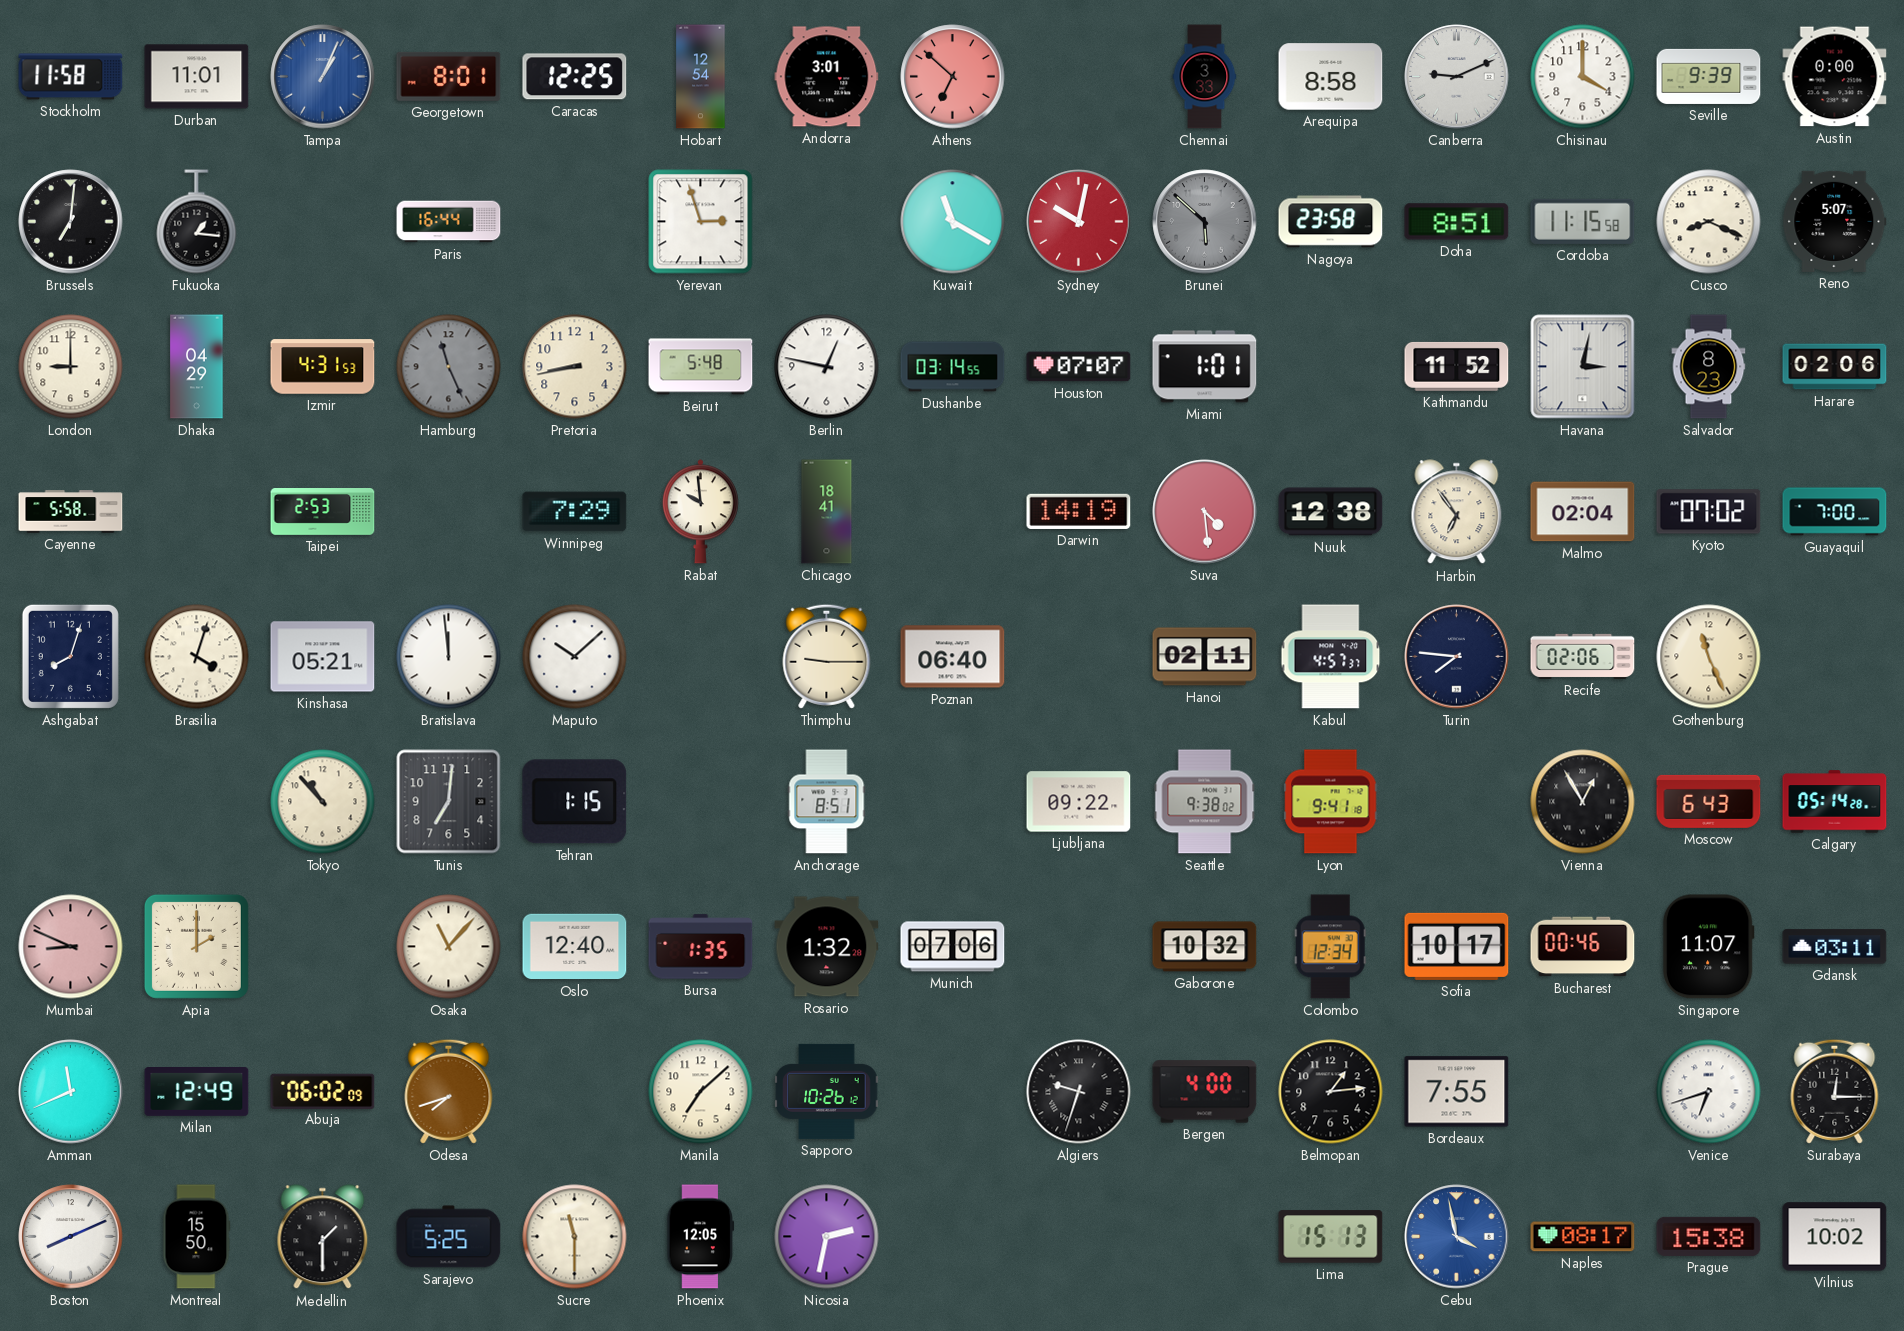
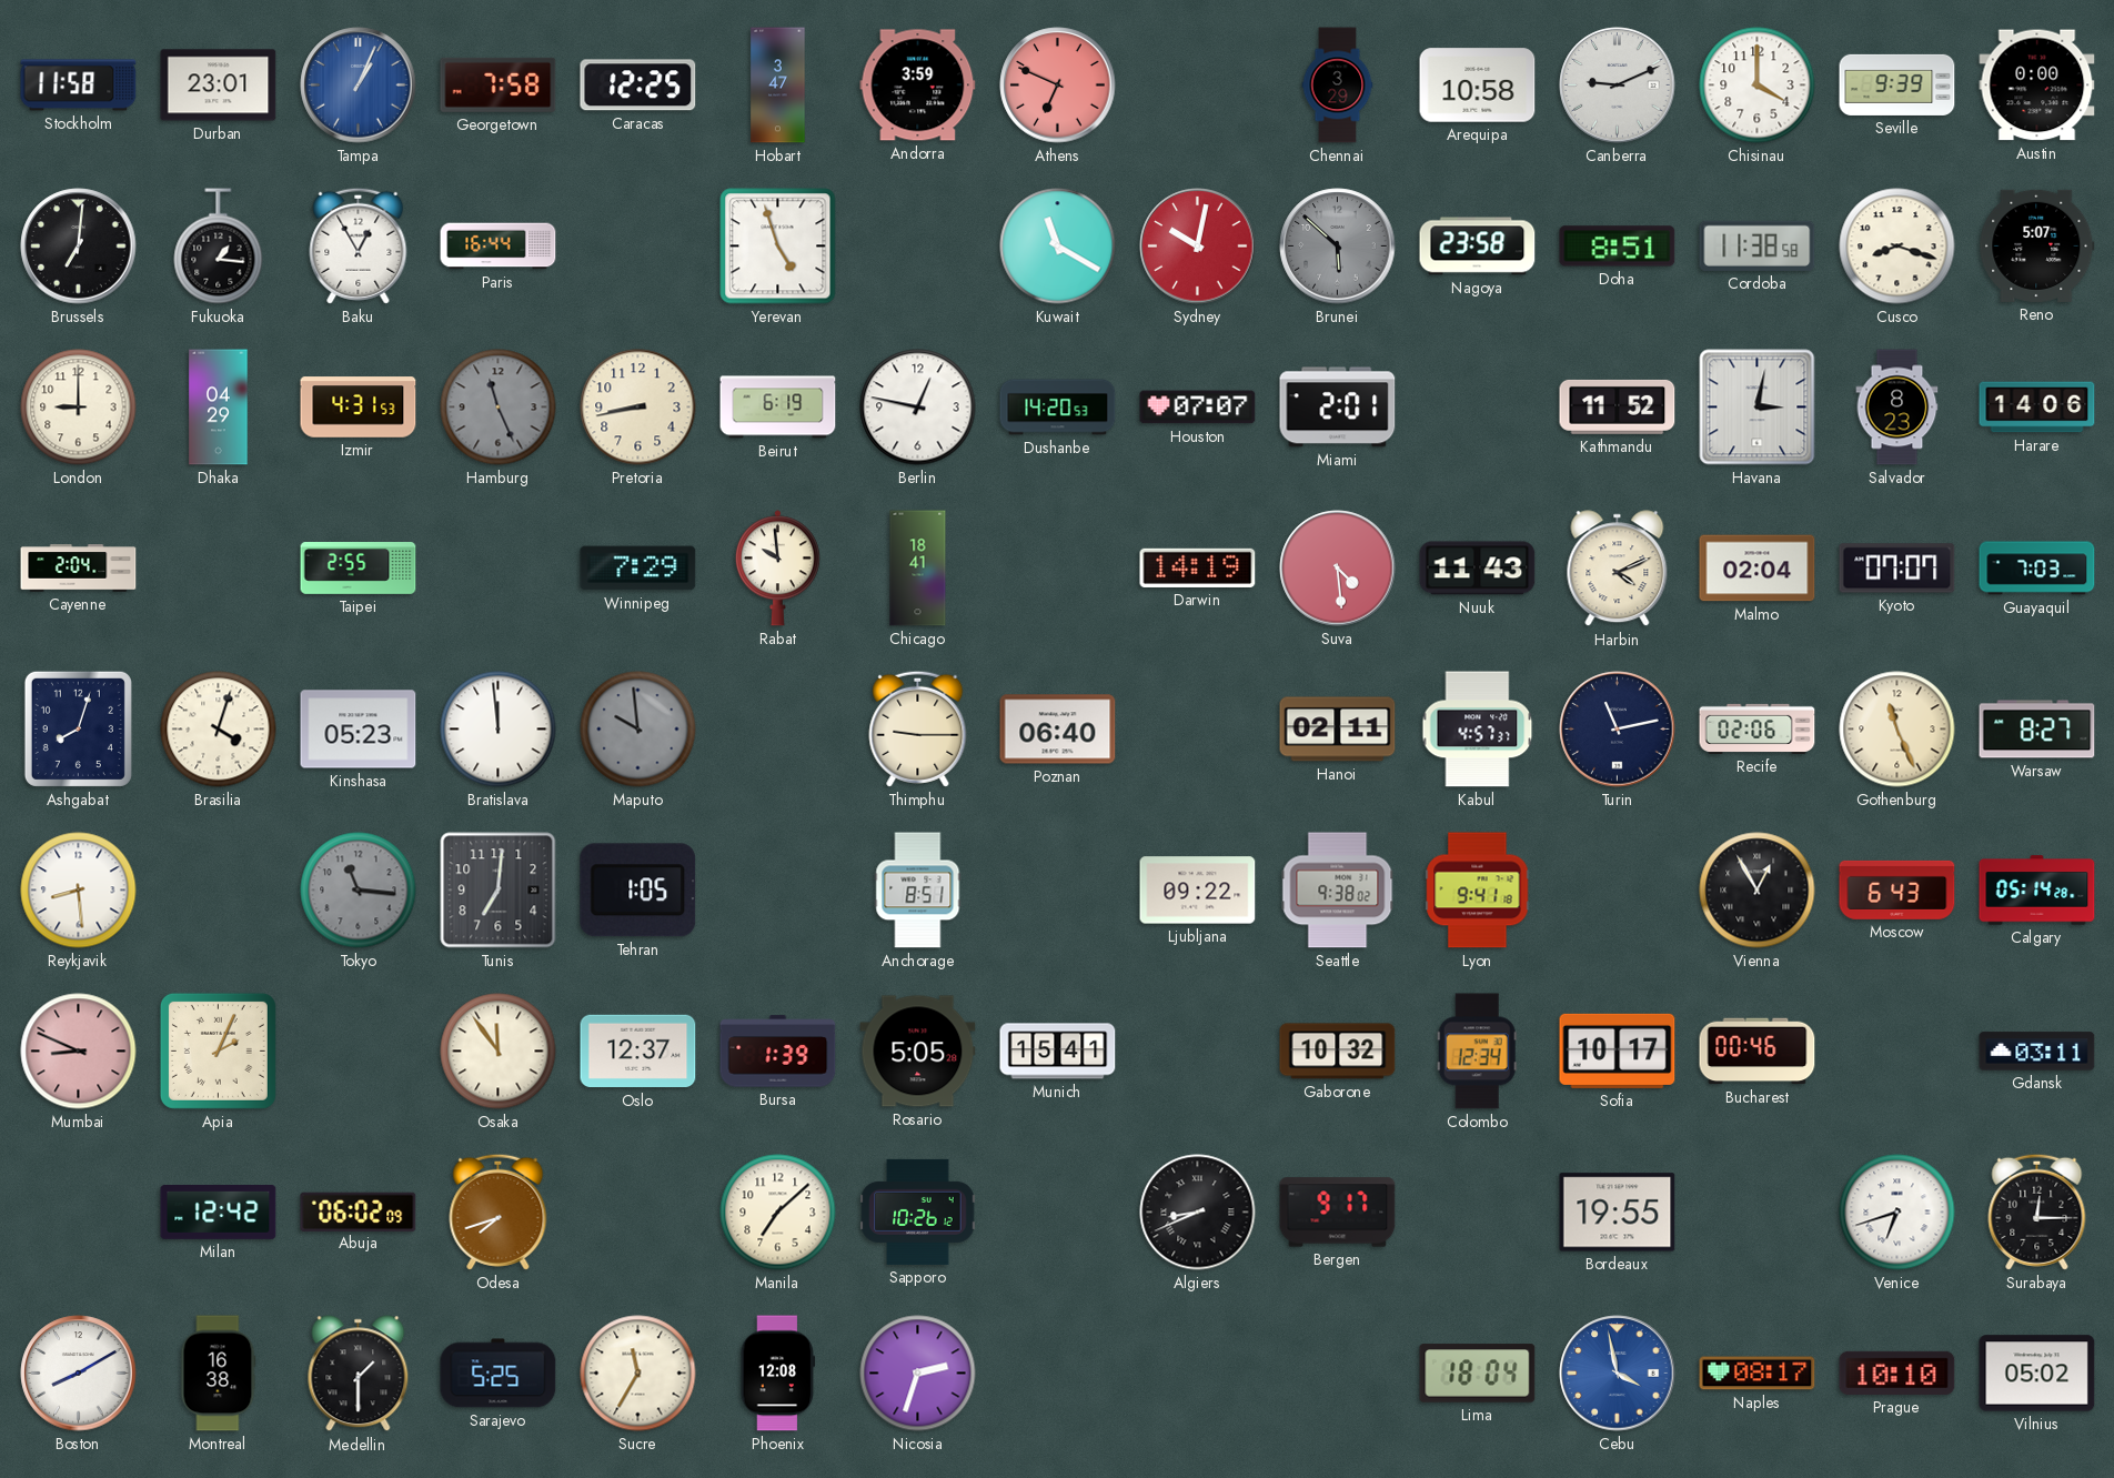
Durban: 11:01 -> 23:01
Georgetown: 8:01 -> 7:58
Hobart: 12:54 -> 3:47
Andorra: 3:01 -> 3:59
Athens: 6:52 -> 6:49
Chennai: 3:33 -> 3:29
Arequipa: 8:58 -> 10:58
Baku: none -> 12:55
Yerevan: 2:57 -> 4:57
Cordoba: 11:15 -> 11:38
Cusco: 8:19 -> 8:18
Beirut: 5:48 -> 6:19
Dushanbe: 03:14 -> 14:20
Miami: 1:01 -> 2:01
Harare: 02:06 -> 14:06
Cayenne: 5:58 -> 2:04
Taipei: 2:53 -> 2:55
Nuuk: 12:38 -> 11:43
Harbin: 6:54 -> 4:11
Kyoto: 07:02 -> 07:07
Guayaquil: 7:00 -> 7:03
Kinshasa: 05:21 -> 05:23
Maputo: 10:08 -> 9:59
Maputo dial: white -> grey
Turin: 7:46 -> 11:13
Warsaw: none -> 8:27
Reykjavik: none -> 8:29
Tokyo: 10:53 -> 11:16
Tokyo dial: cream -> grey
Tehran: 1:15 -> 1:05
Apia: 2:00 -> 2:04
Osaka: 11:07 -> 11:54
Oslo: 12:40 -> 12:37
Bursa: 1:35 -> 1:39
Rosario: 1:32 -> 5:05
Munich: 07:06 -> 15:41
Singapore: 11:07 -> none
Amman: 11:41 -> none
Milan: 12:49 -> 12:42
Algiers: 9:33 -> 8:41
Bergen: 4:00 -> 9:17
Belmopan: 1:14 -> none
Bordeaux: 7:55 -> 19:55
Boston: 8:11 -> 8:10
Montreal: 15:50 -> 16:38
Sucre: 11:30 -> 11:35
Phoenix: 12:05 -> 12:08
Nicosia: 2:32 -> 2:33
Lima: 15:13 -> 18:04
Prague: 15:38 -> 10:10
Vilnius: 10:02 -> 05:02
